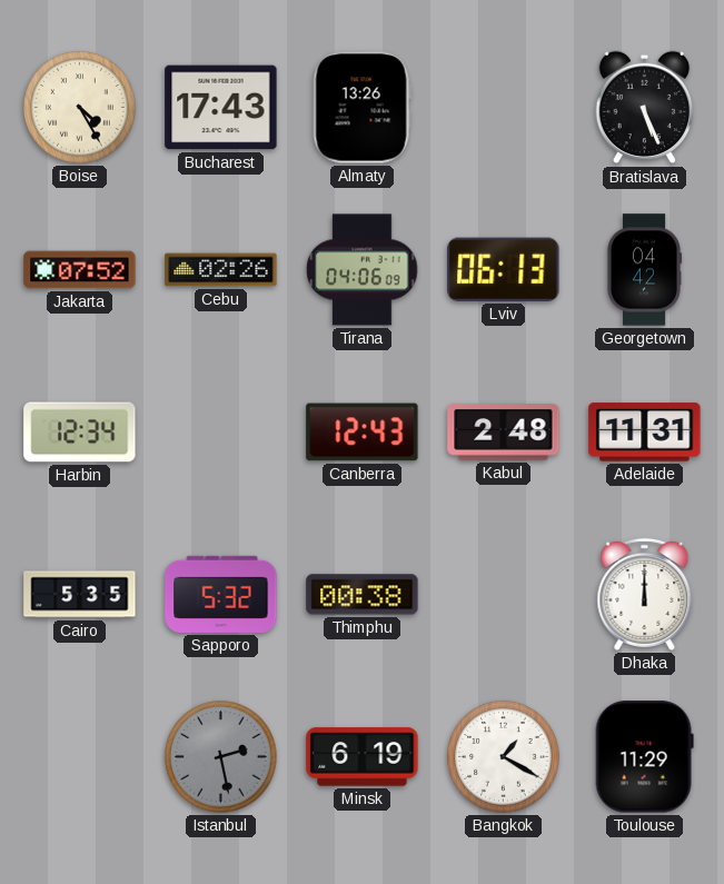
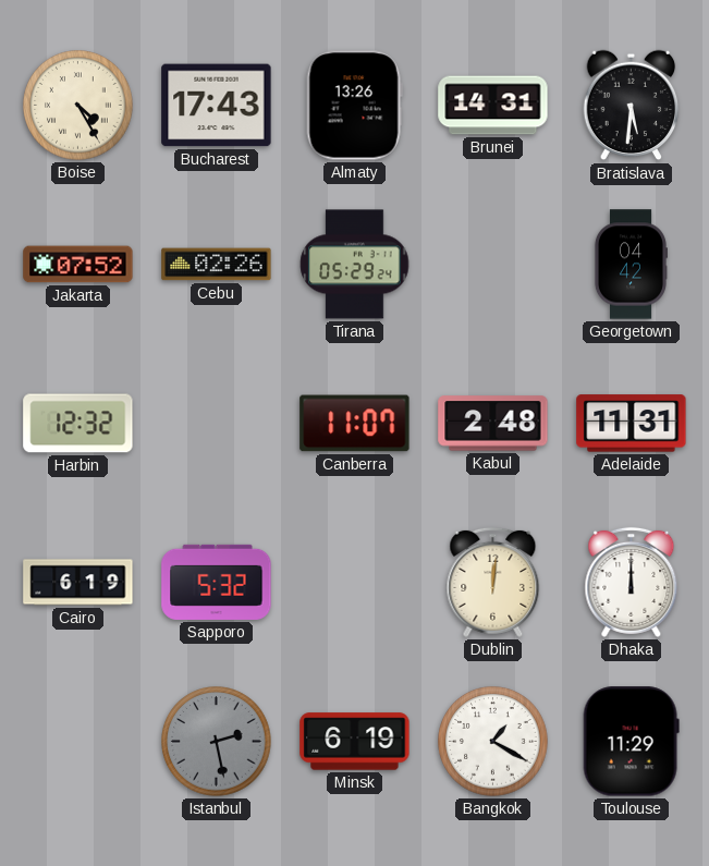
Brunei: none -> 14:31
Bratislava: 5:26 -> 5:31
Tirana: 04:06 -> 05:29
Lviv: 06:13 -> none
Harbin: 12:34 -> 12:32
Canberra: 12:43 -> 11:07
Cairo: 5:35 -> 6:19
Thimphu: 00:38 -> none
Dublin: none -> 12:01
